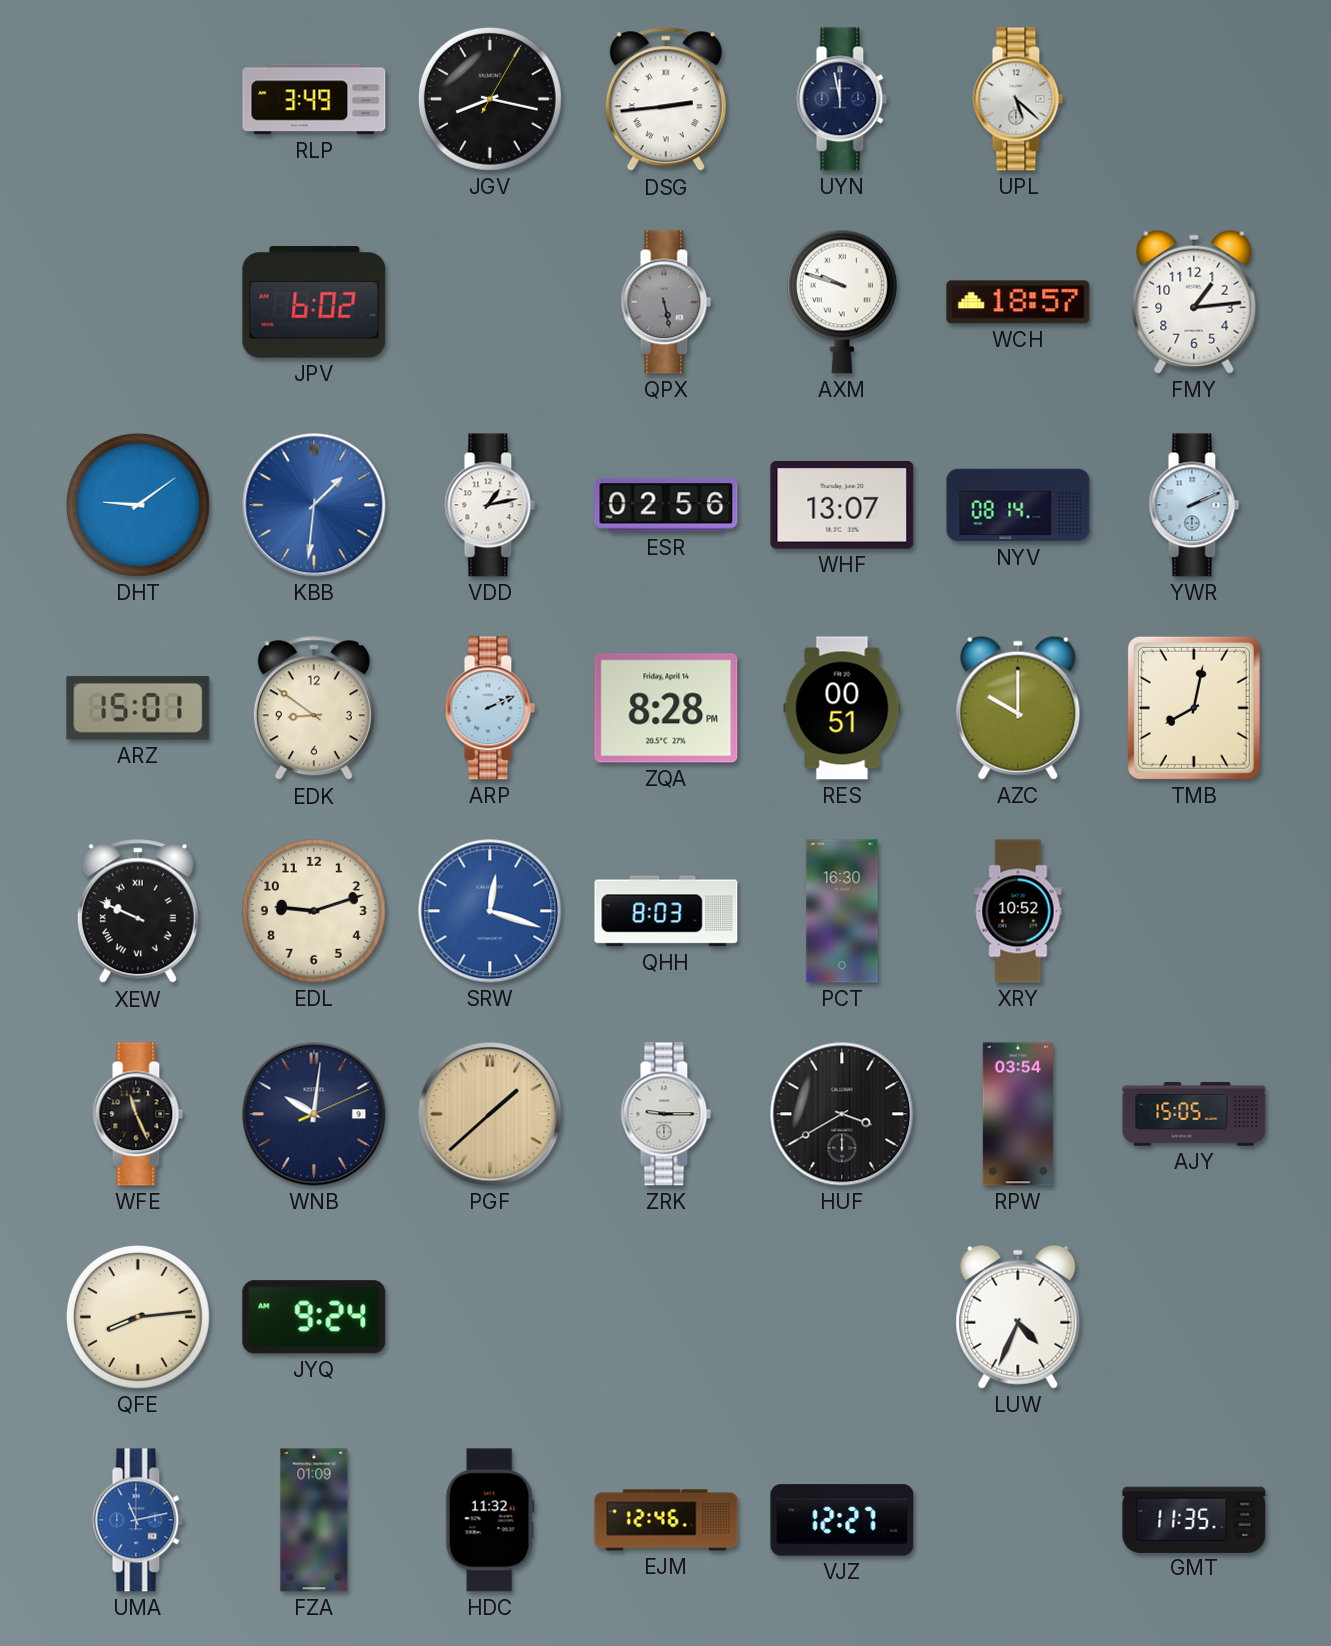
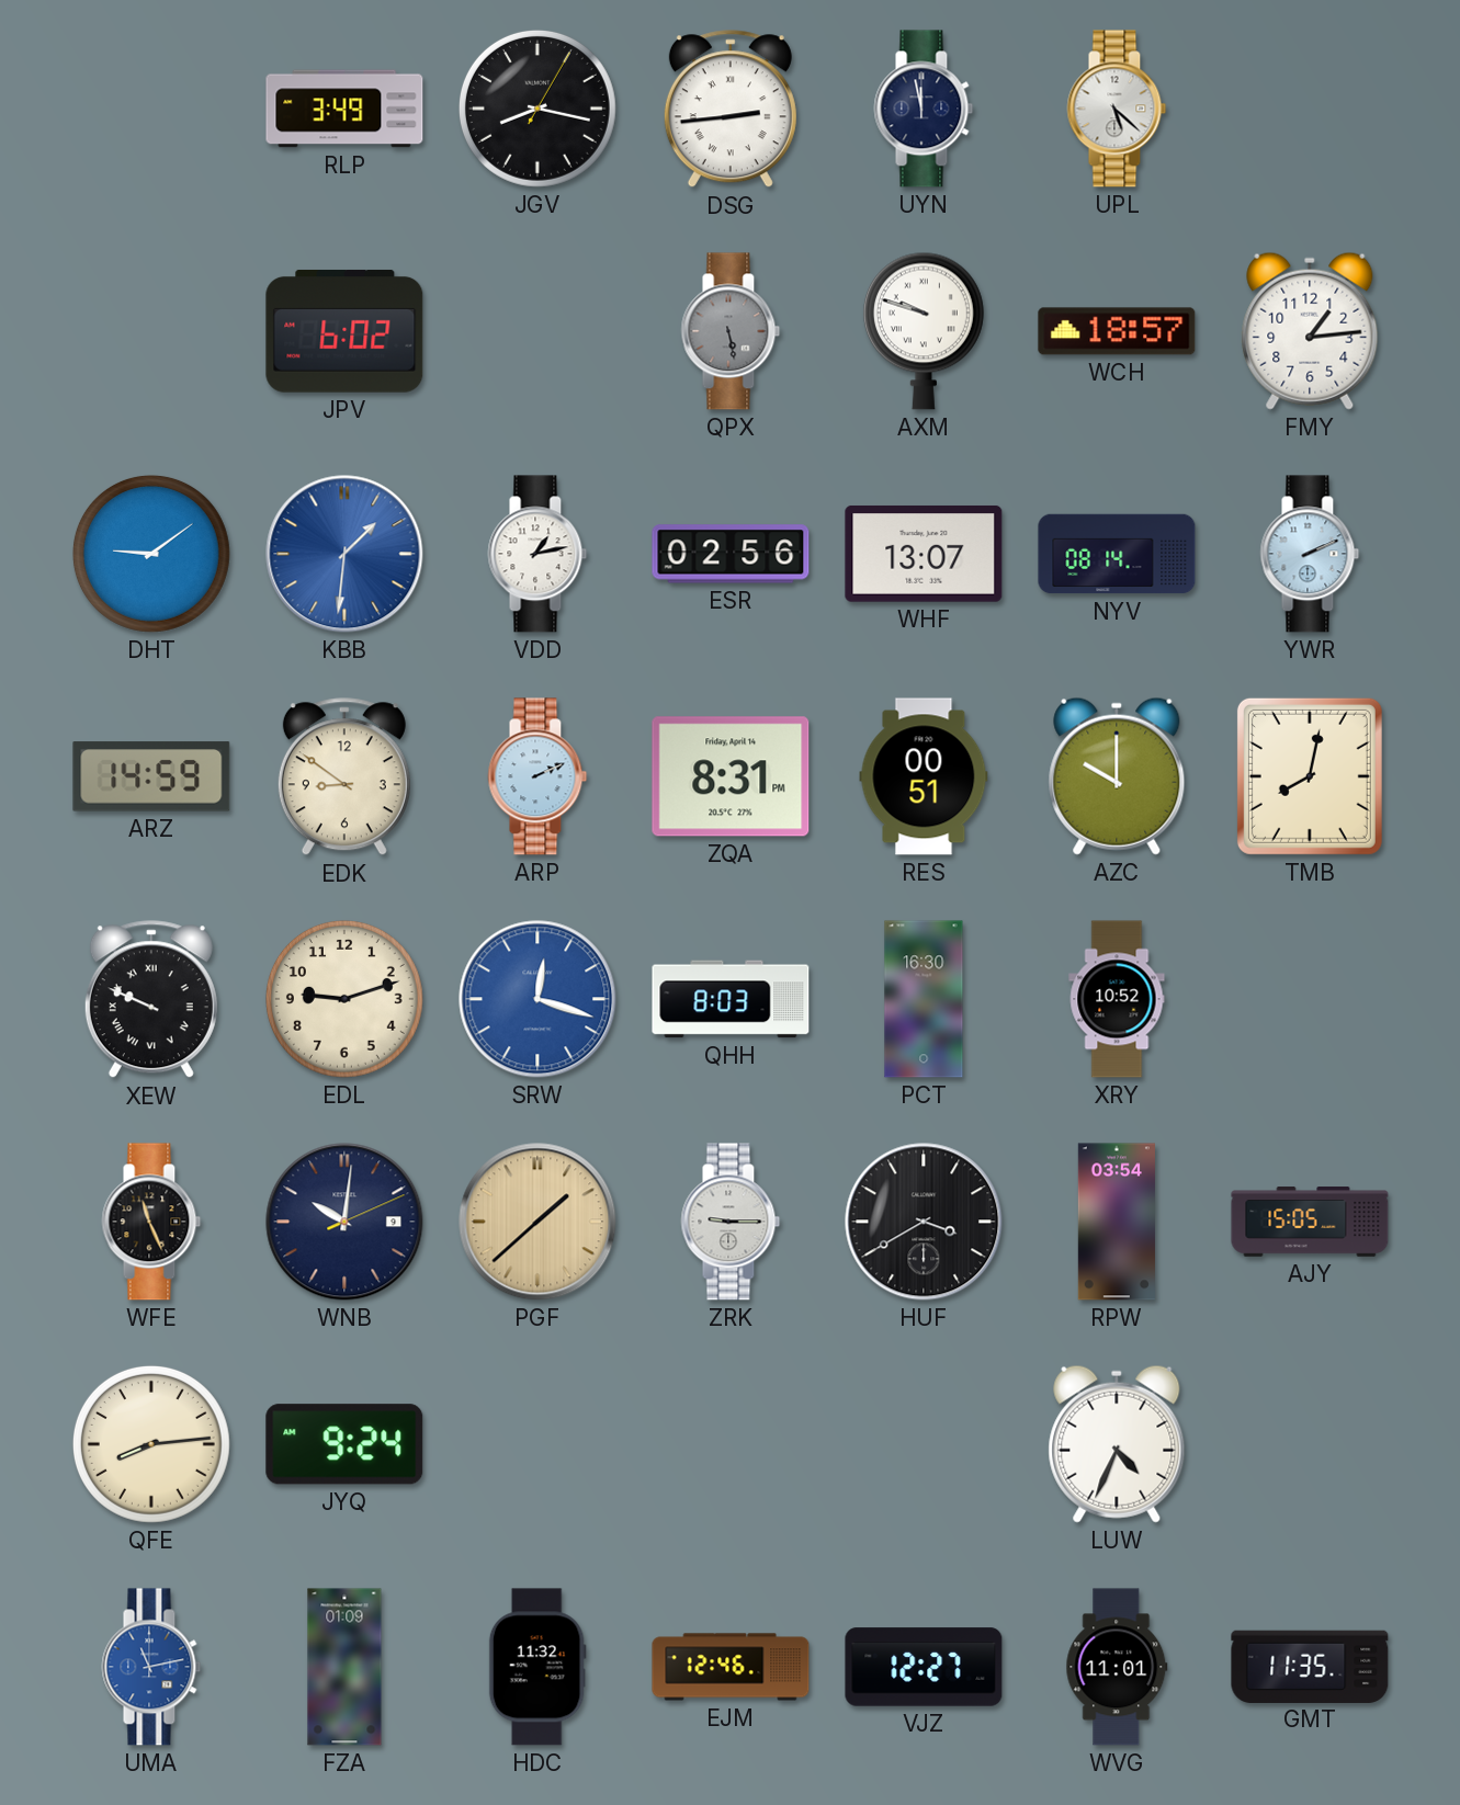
ARZ: 15:01 -> 14:59
ZQA: 8:28 -> 8:31
WVG: none -> 11:01
